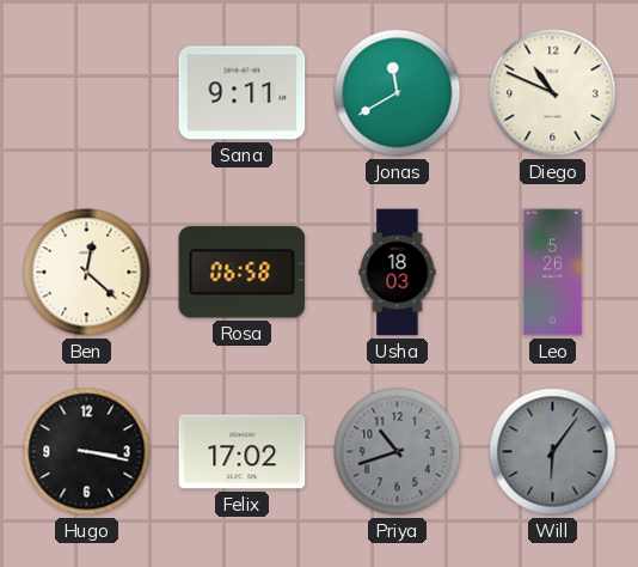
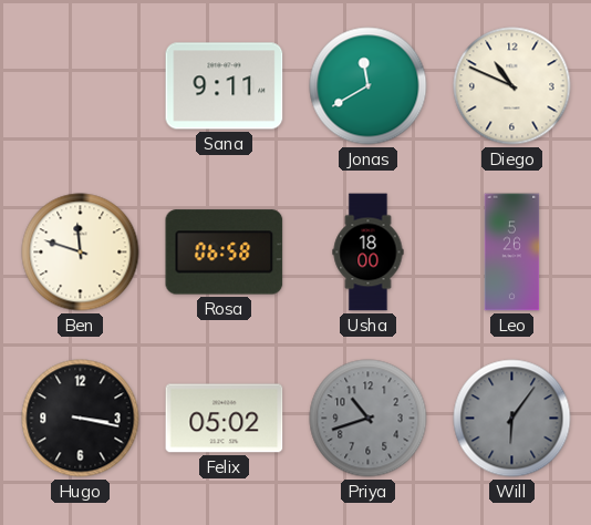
Ben: 12:22 -> 11:48
Usha: 18:03 -> 18:00
Felix: 17:02 -> 05:02
